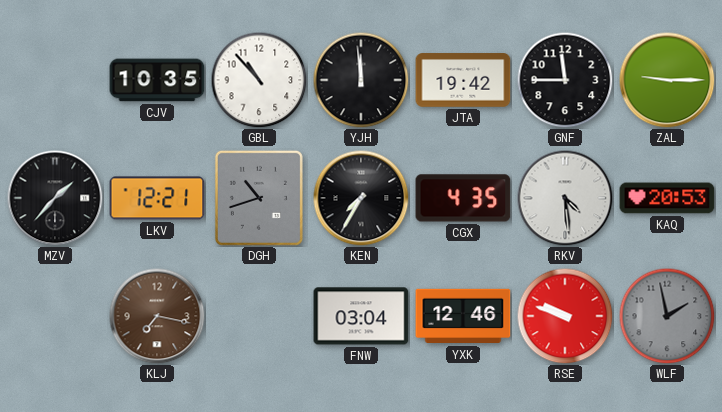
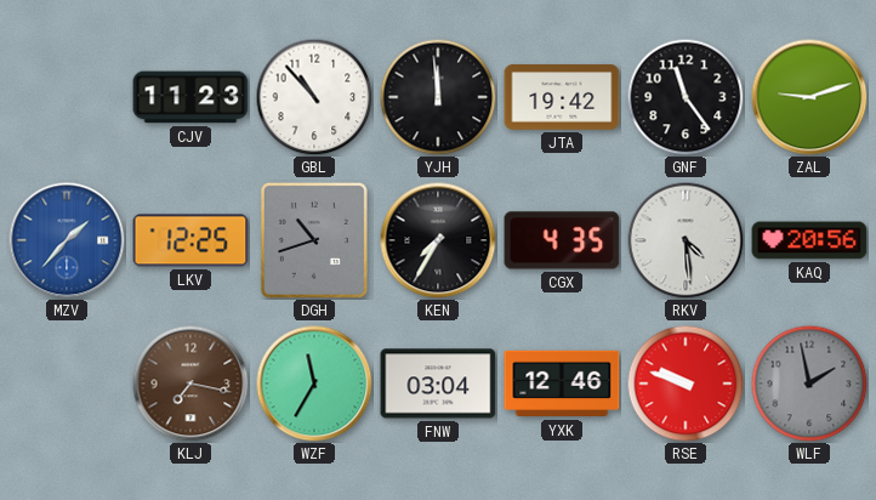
CJV: 10:35 -> 11:23
GNF: 11:45 -> 11:24
ZAL: 9:15 -> 9:12
MZV dial: black -> blue
LKV: 12:21 -> 12:25
KAQ: 20:53 -> 20:56
WZF: none -> 11:35
